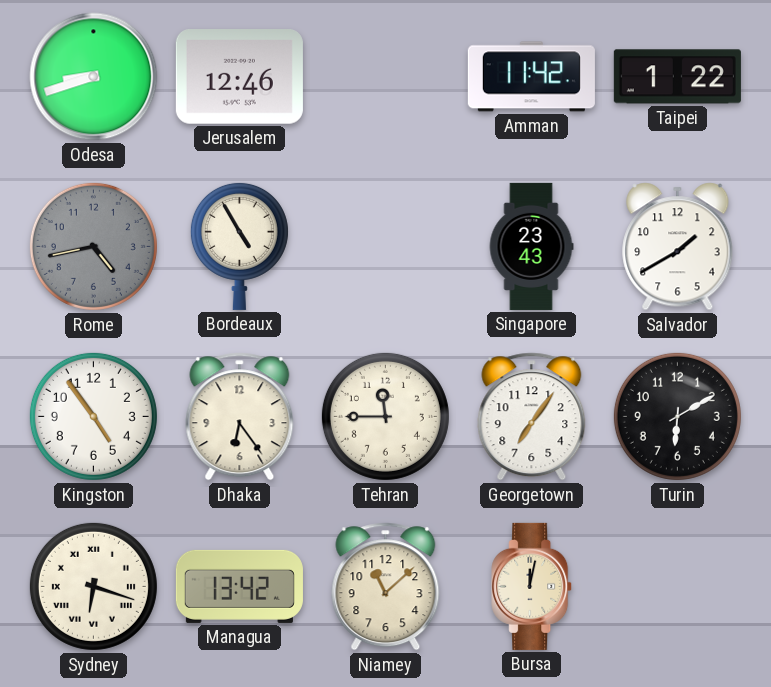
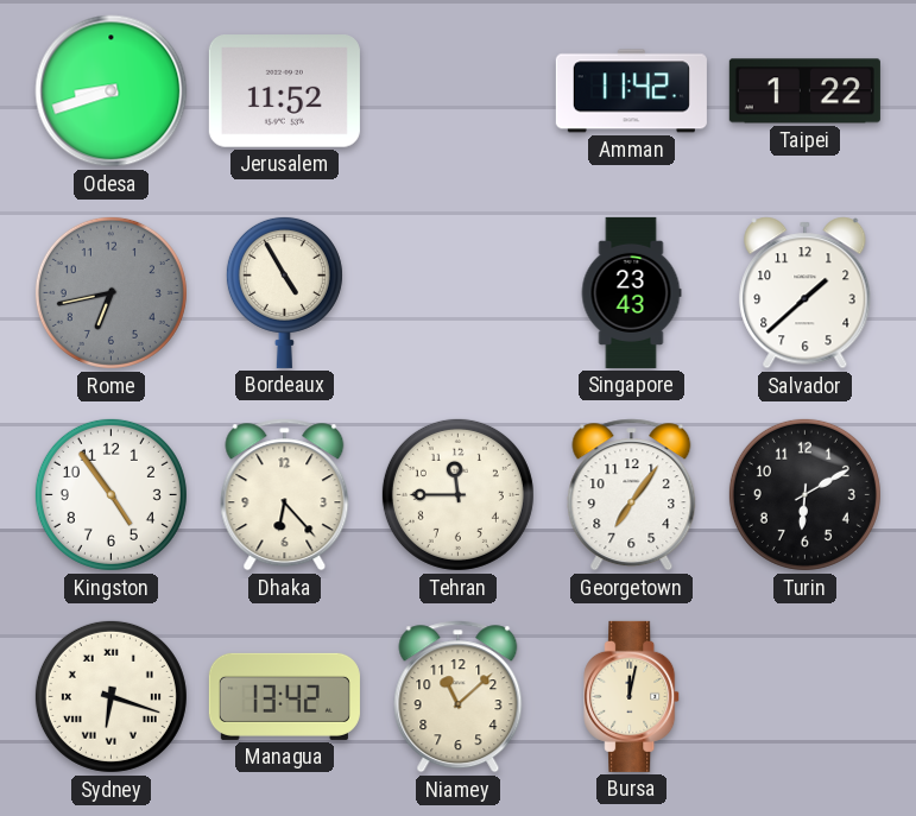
Jerusalem: 12:46 -> 11:52
Rome: 4:43 -> 6:43
Salvador: 1:40 -> 1:38
Dhaka: 6:24 -> 6:23
